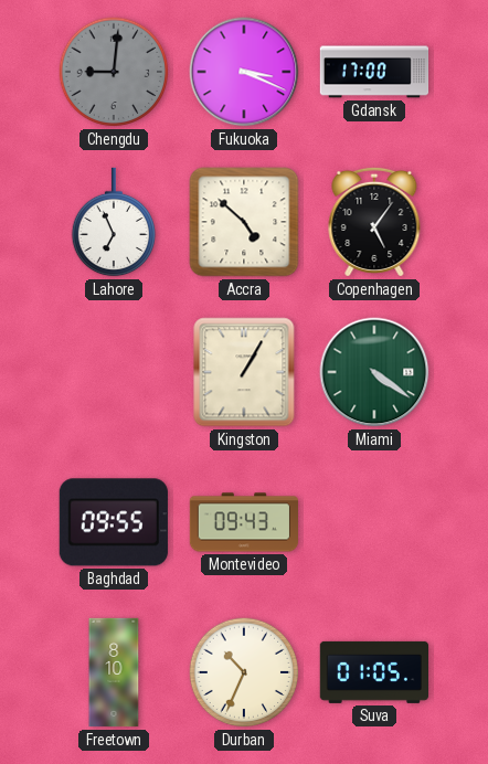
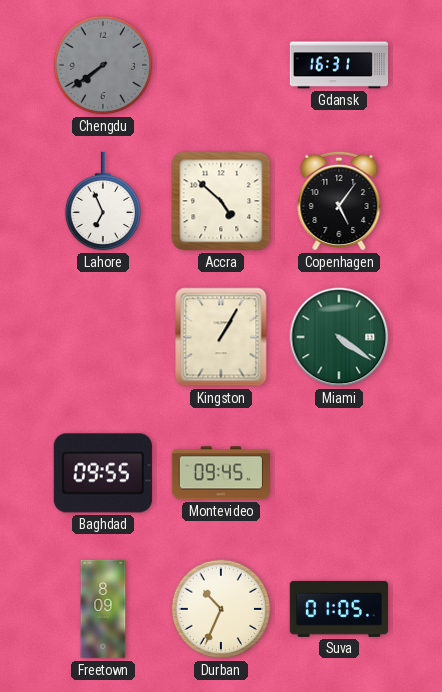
Chengdu: 9:01 -> 7:39
Fukuoka: 3:19 -> none
Gdansk: 17:00 -> 16:31
Montevideo: 09:43 -> 09:45
Freetown: 8:10 -> 8:09
